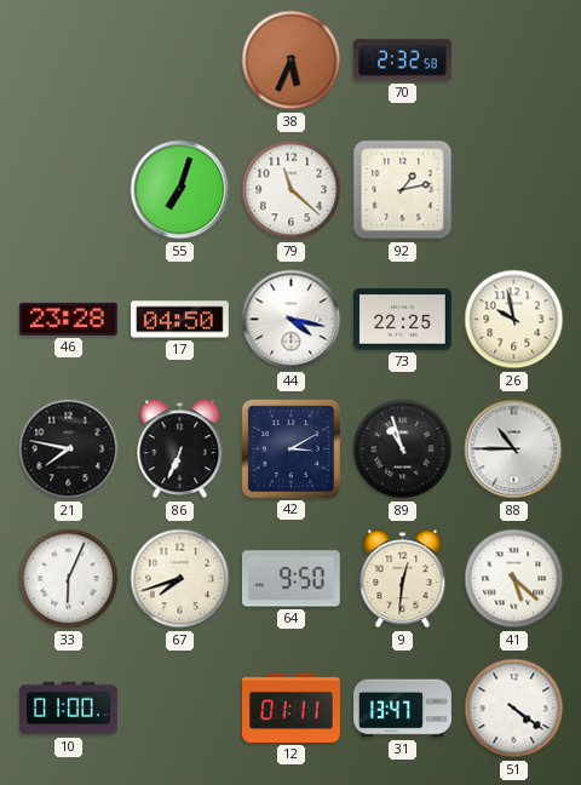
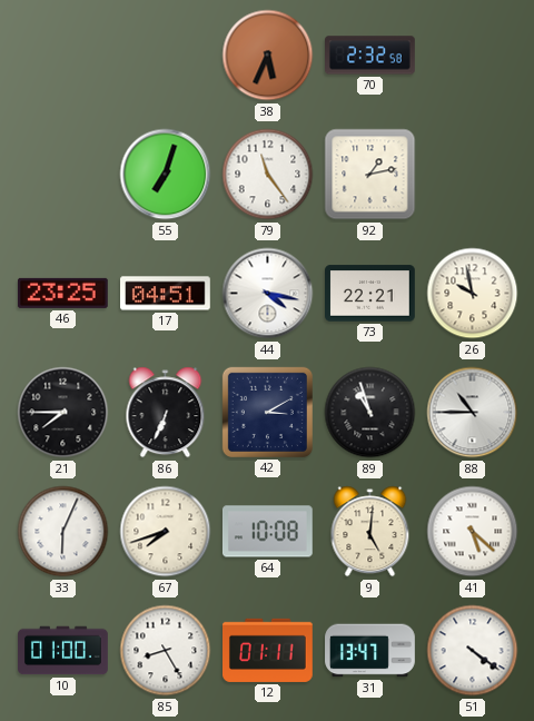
79: 11:22 -> 11:24
46: 23:28 -> 23:25
17: 04:50 -> 04:51
73: 22:25 -> 22:21
21: 7:47 -> 7:45
64: 9:50 -> 10:08
9: 12:31 -> 5:01
85: none -> 8:25
